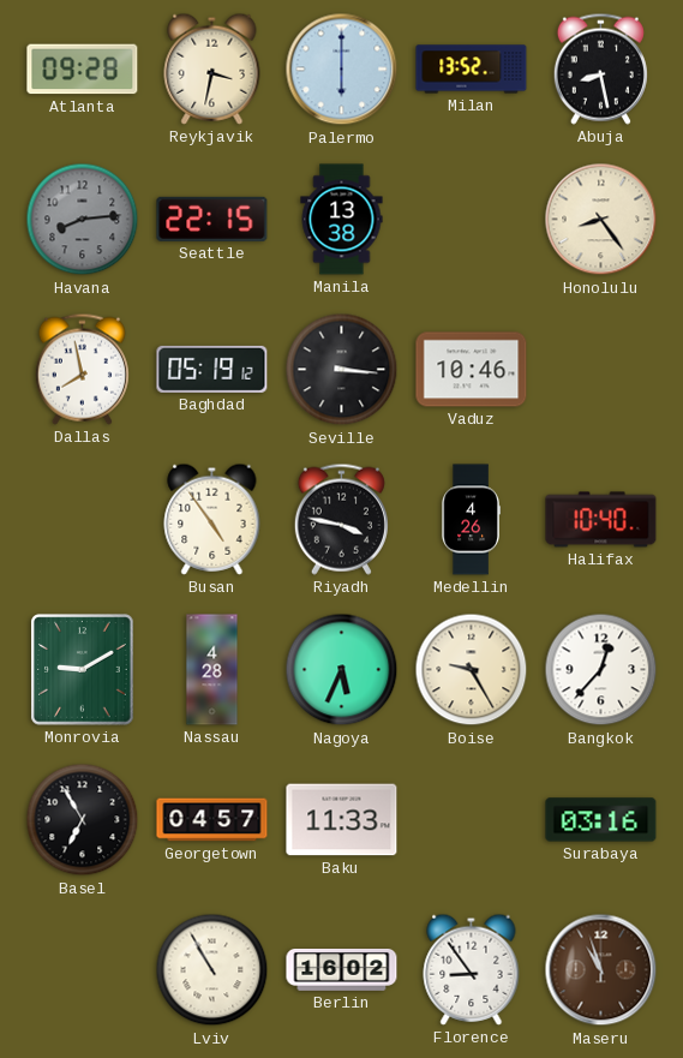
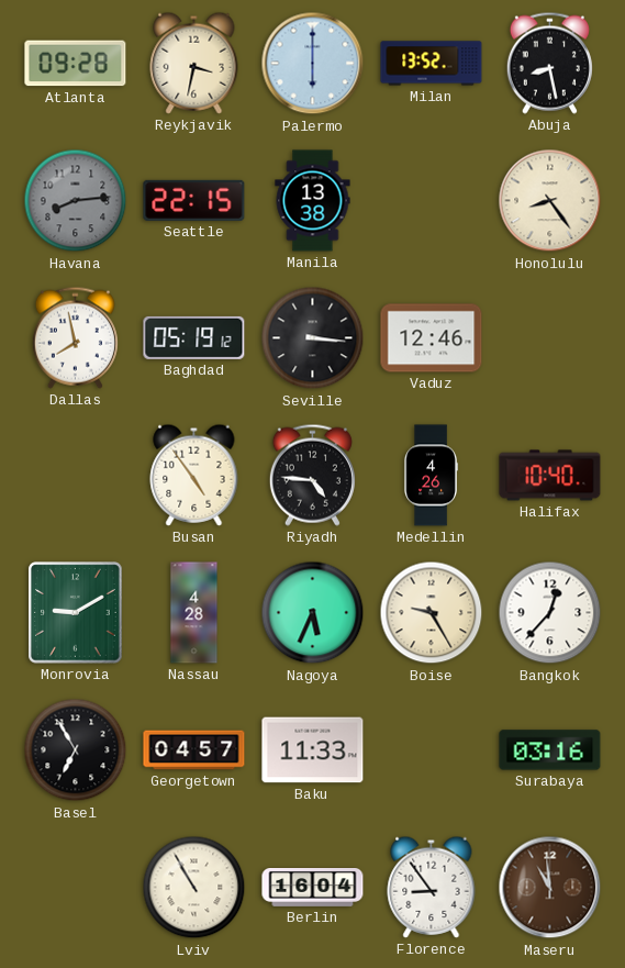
Vaduz: 10:46 -> 12:46
Riyadh: 3:47 -> 4:46
Berlin: 16:02 -> 16:04
Maseru: 10:57 -> 10:59
